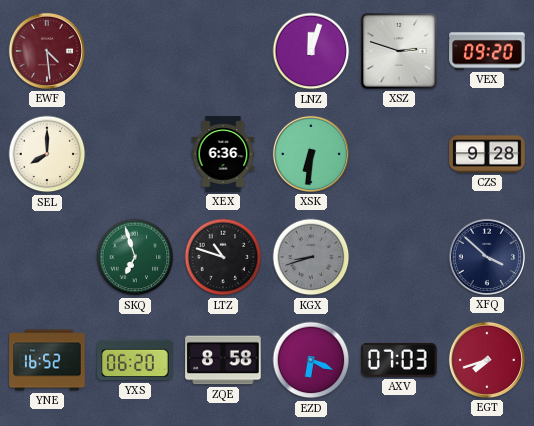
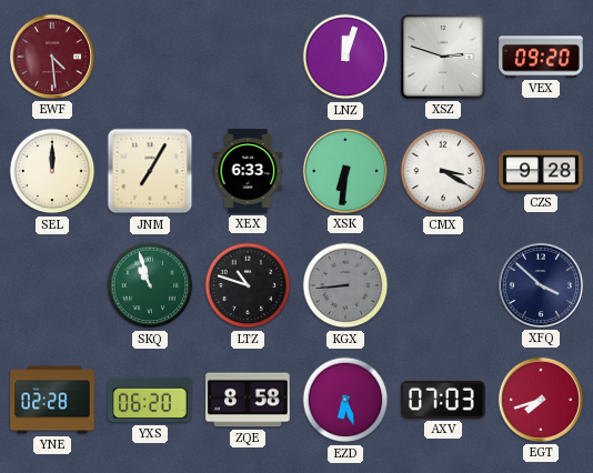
SEL: 8:00 -> 12:00
JNM: none -> 7:05
XEX: 6:36 -> 6:33
CMX: none -> 3:20
SKQ: 6:57 -> 10:57
KGX: 8:42 -> 8:44
YNE: 16:52 -> 02:28
EZD: 6:19 -> 6:27
